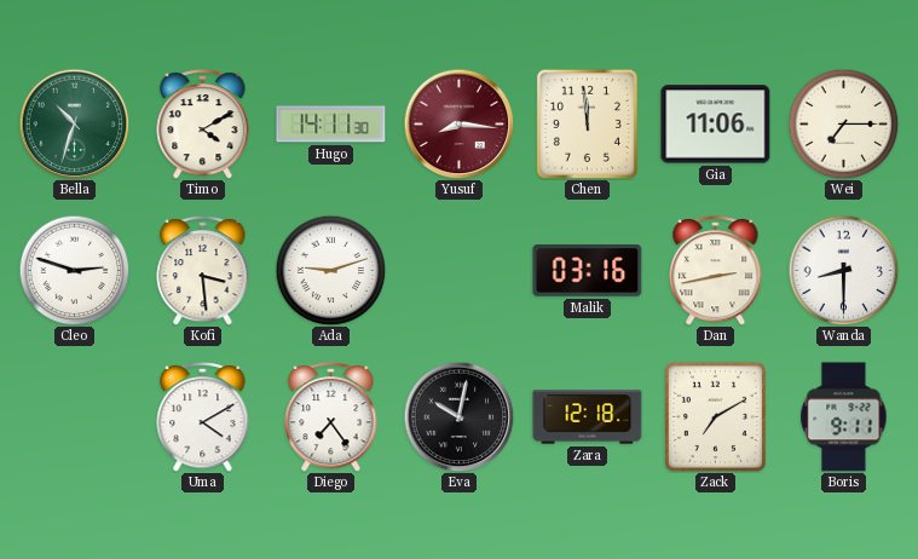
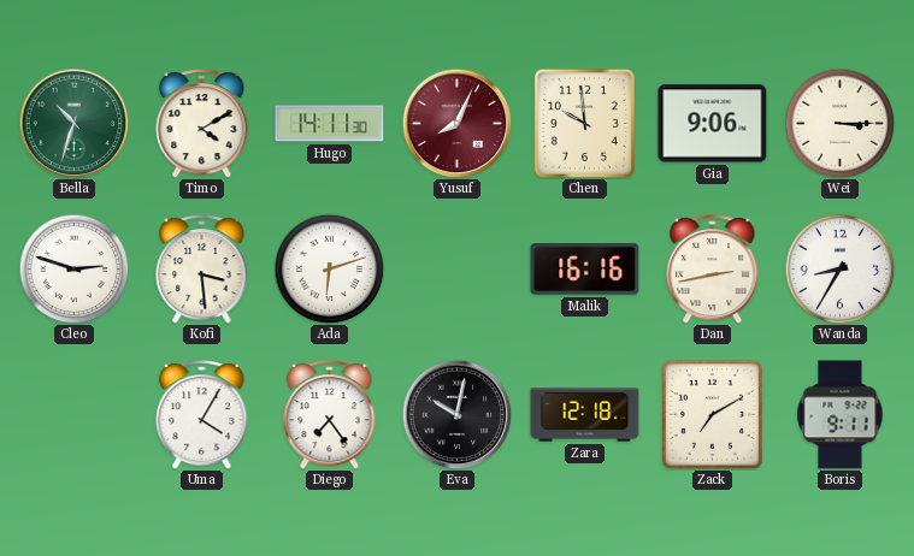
Yusuf: 8:16 -> 8:04
Chen: 11:59 -> 9:59
Gia: 11:06 -> 9:06
Wei: 7:15 -> 3:15
Ada: 9:12 -> 6:12
Malik: 03:16 -> 16:16
Wanda: 8:30 -> 8:35
Uma: 4:10 -> 4:05
